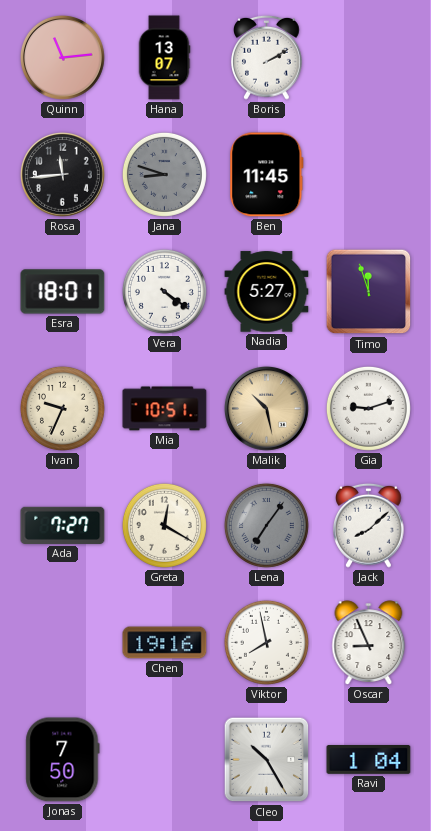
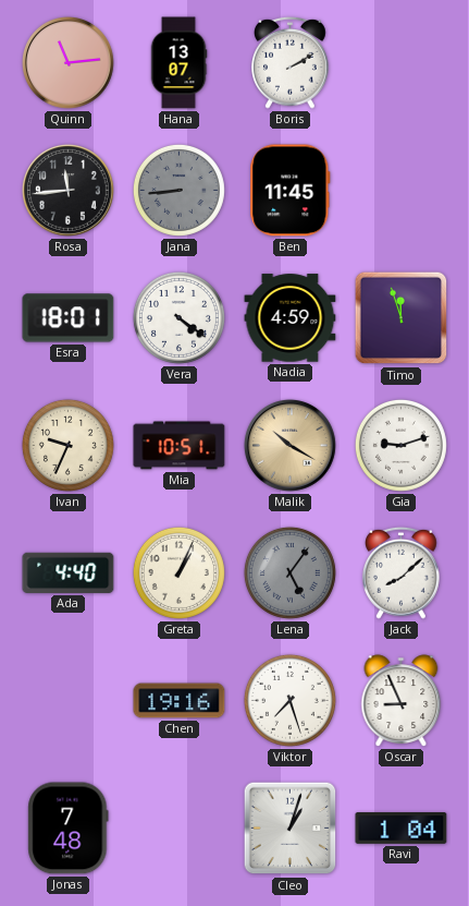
Jana: 8:48 -> 8:44
Nadia: 5:27 -> 4:59
Malik: 10:28 -> 10:20
Ada: 7:27 -> 4:40
Greta: 12:20 -> 1:04
Lena: 7:06 -> 5:06
Viktor: 7:58 -> 7:27
Jonas: 7:50 -> 7:48
Cleo: 10:25 -> 1:03
